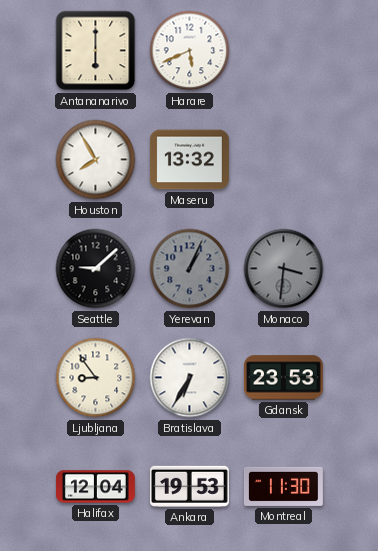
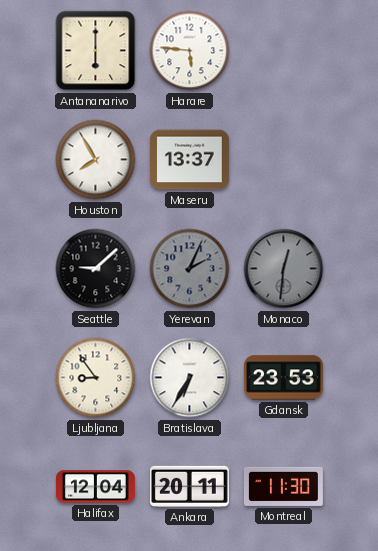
Harare: 5:41 -> 5:46
Maseru: 13:32 -> 13:37
Yerevan: 1:04 -> 2:04
Monaco: 3:31 -> 12:31
Ankara: 19:53 -> 20:11
